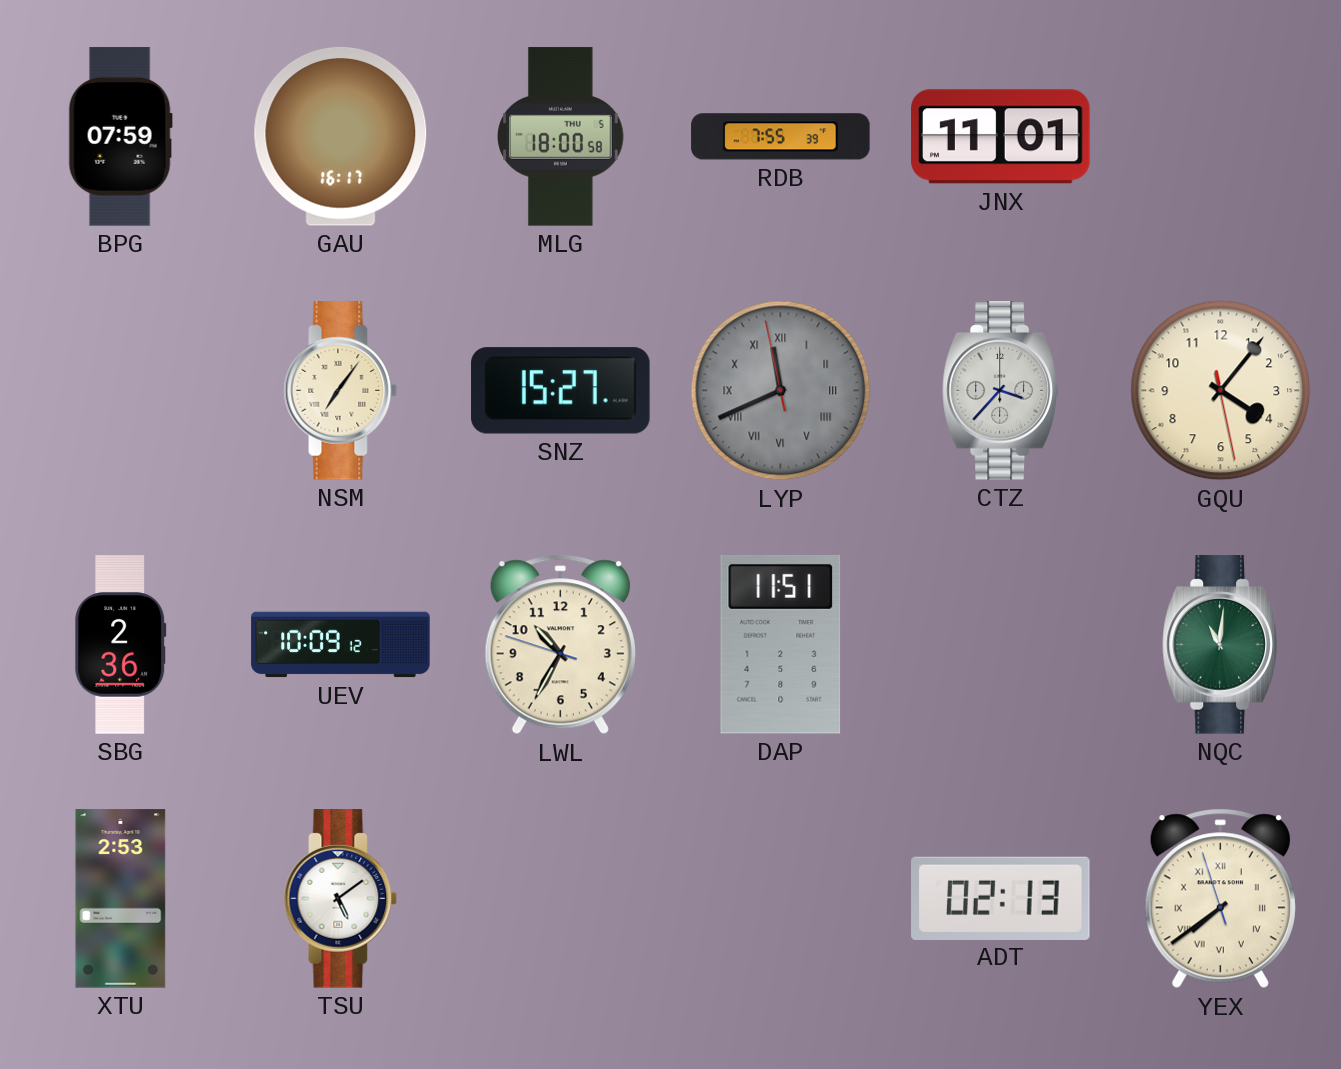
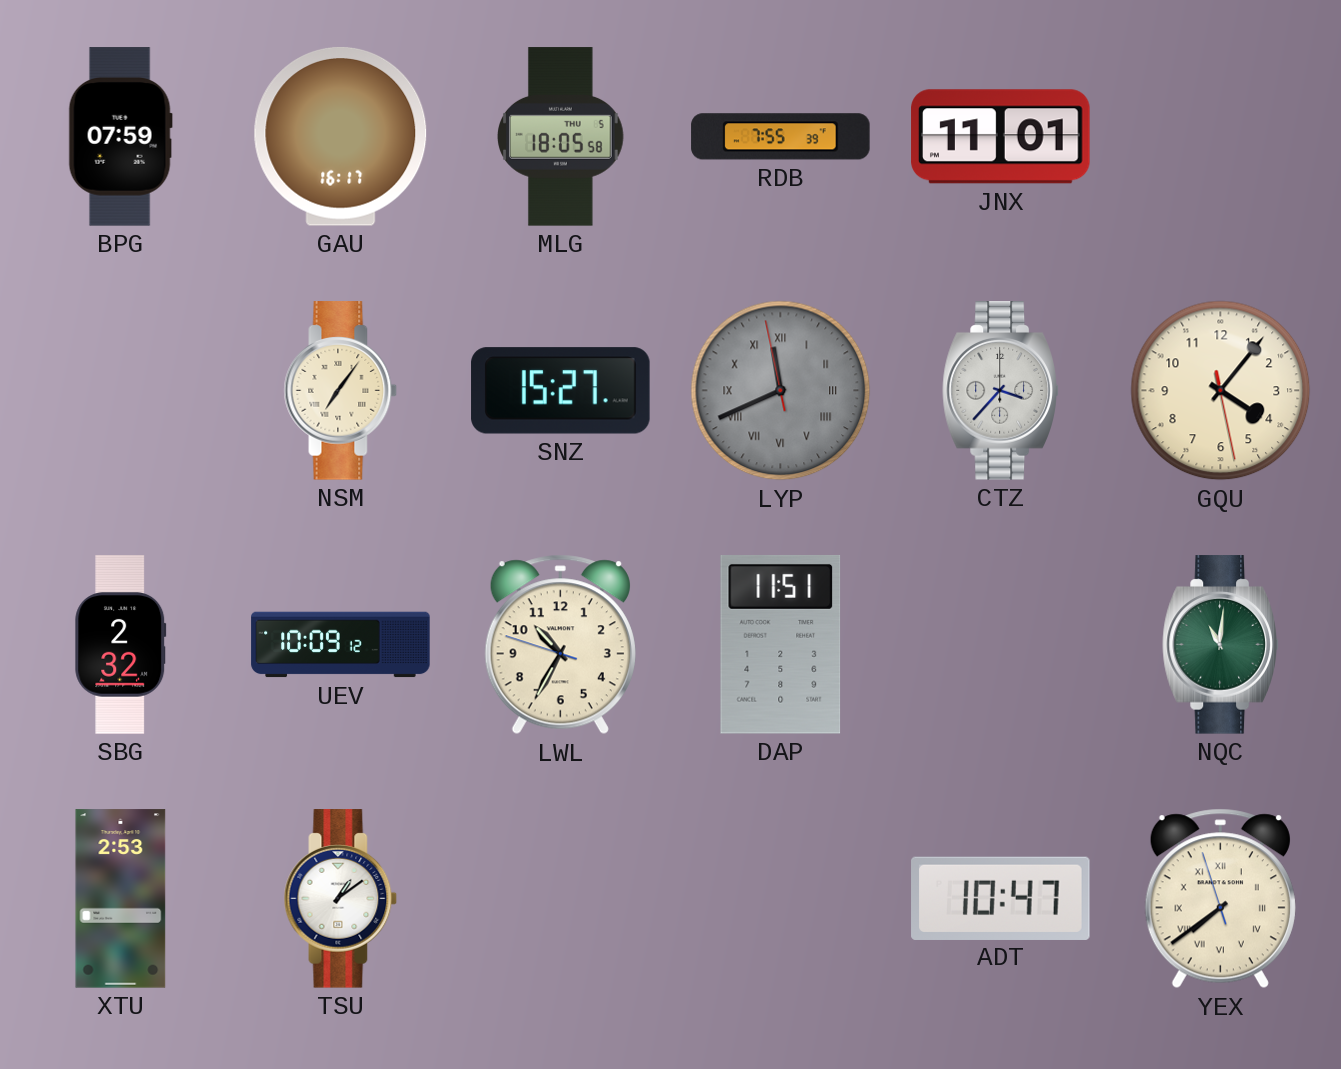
MLG: 18:00 -> 18:05
SBG: 2:36 -> 2:32
TSU: 5:09 -> 1:09
ADT: 02:13 -> 10:47
